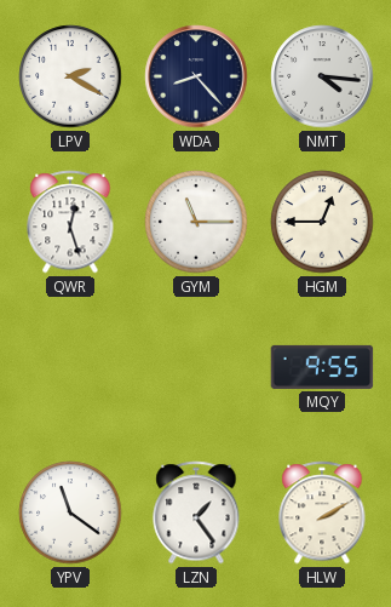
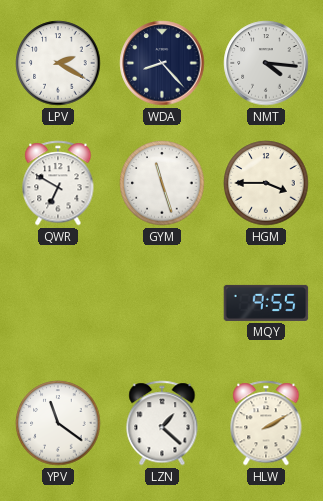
QWR: 12:27 -> 6:50
GYM: 11:15 -> 11:27
HGM: 12:45 -> 3:45
LZN: 1:24 -> 1:22
